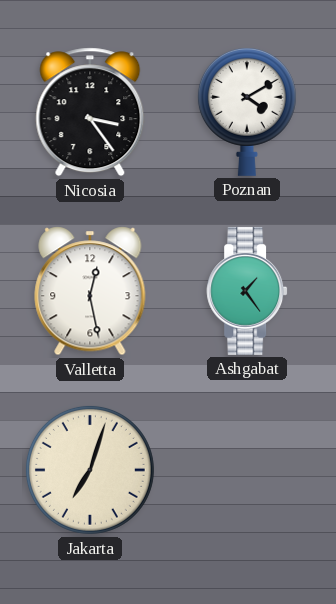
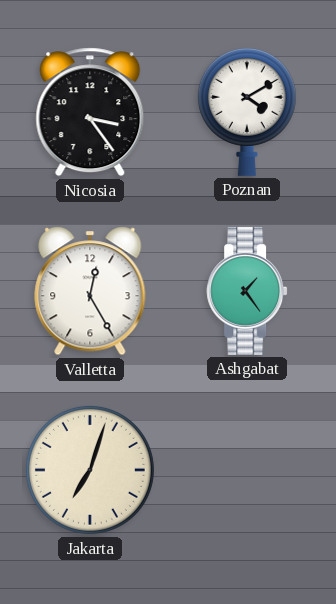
Valletta: 12:28 -> 12:25
